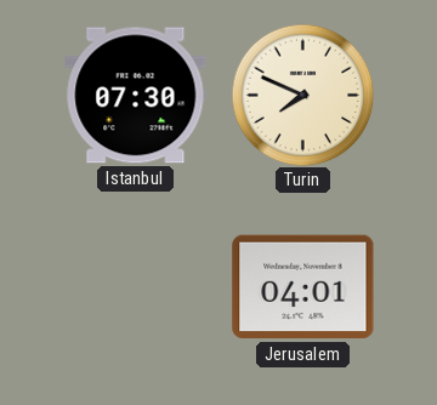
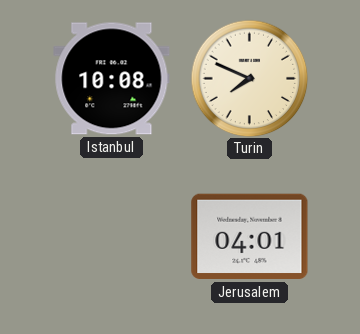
Istanbul: 07:30 -> 10:08
